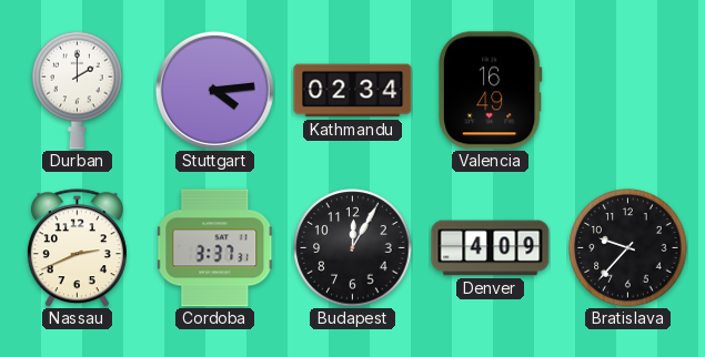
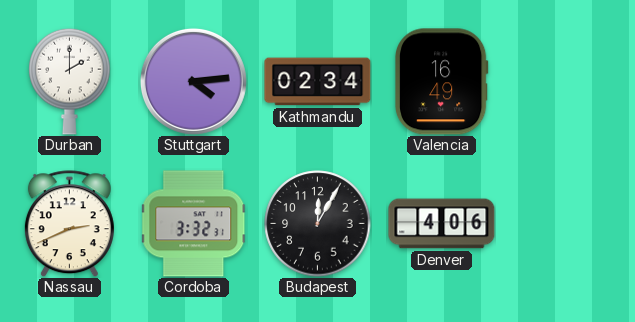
Cordoba: 3:37 -> 3:32
Denver: 4:09 -> 4:06
Bratislava: 9:37 -> none
